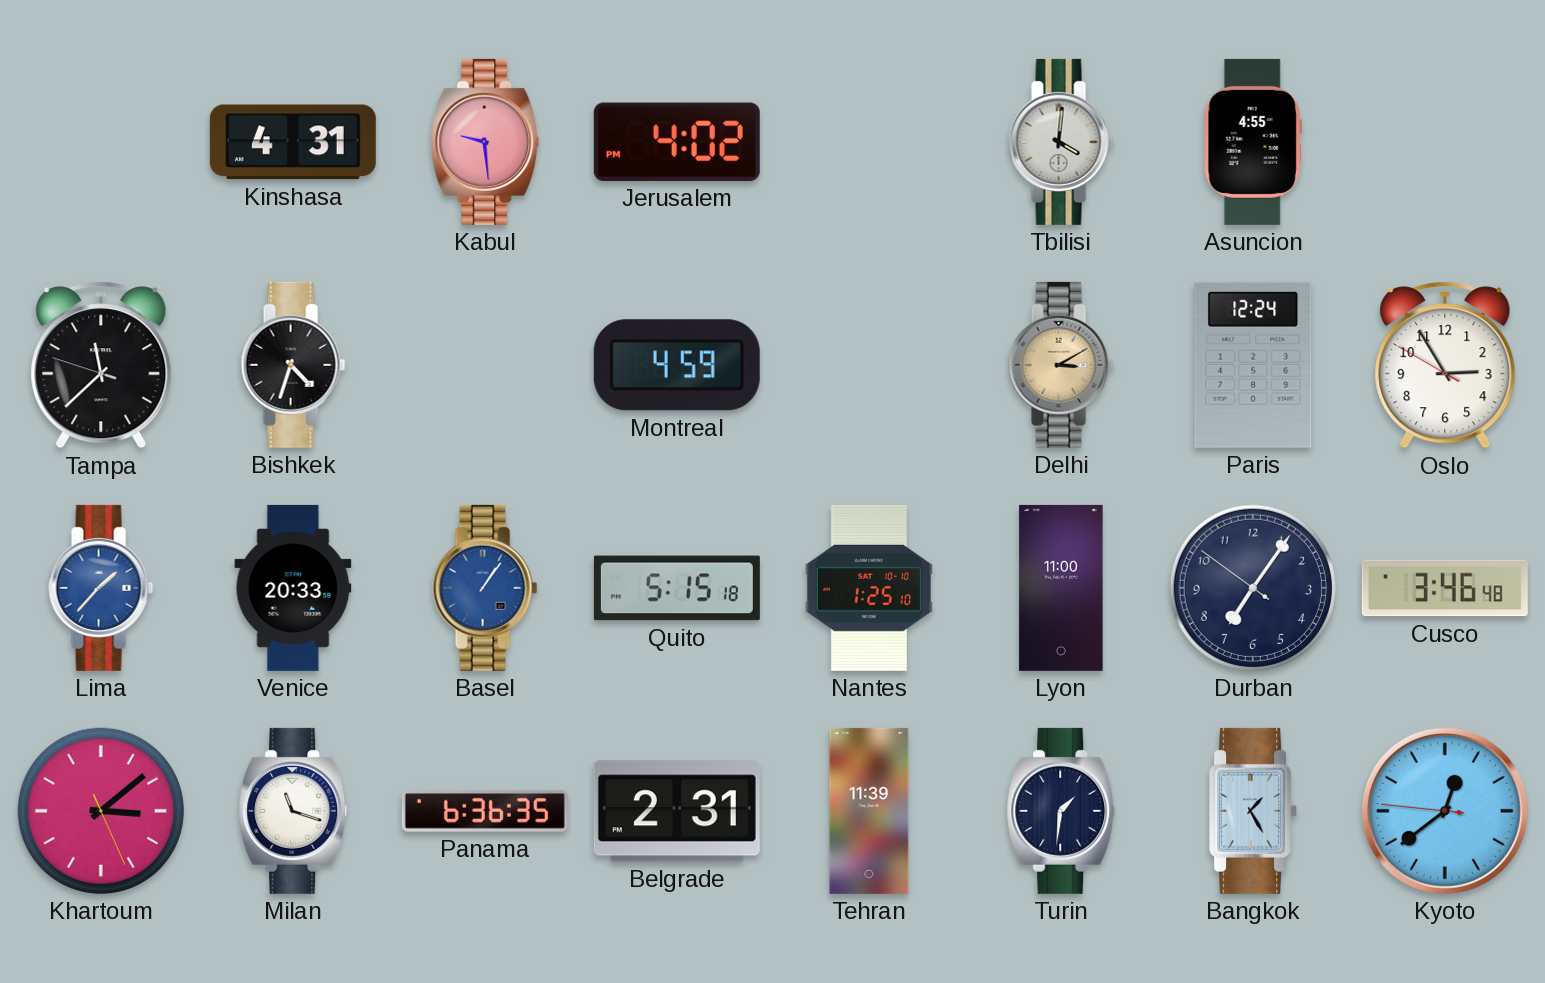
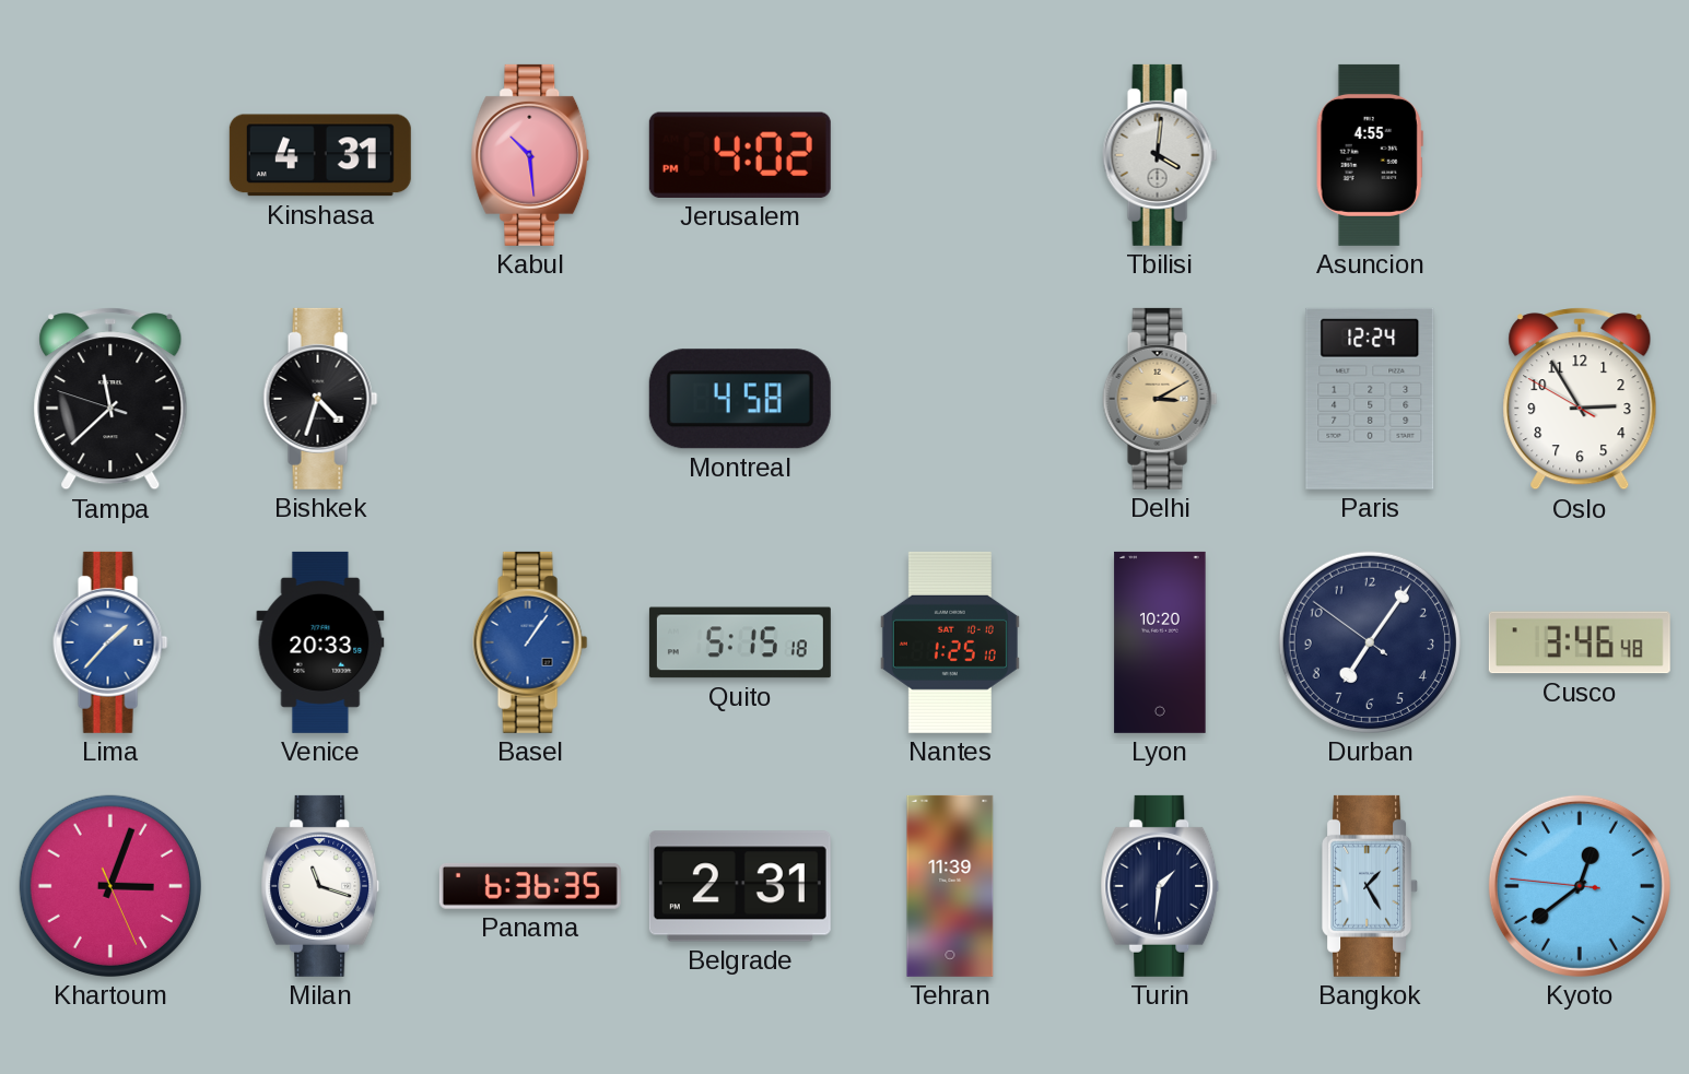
Kabul: 9:29 -> 10:29
Montreal: 4:59 -> 4:58
Lyon: 11:00 -> 10:20
Khartoum: 3:08 -> 3:03
